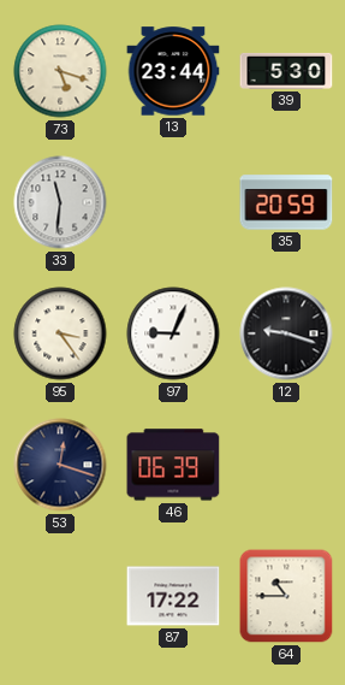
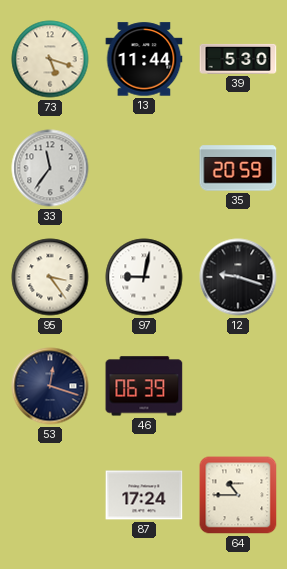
13: 23:44 -> 11:44
33: 11:31 -> 11:36
97: 9:04 -> 9:02
87: 17:22 -> 17:24
